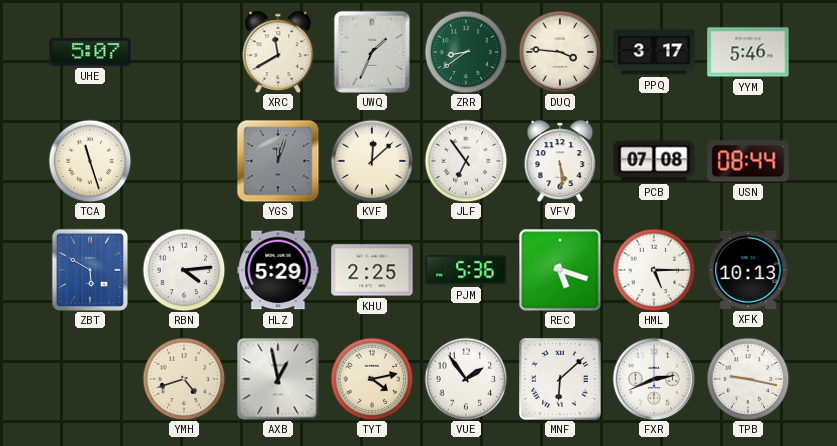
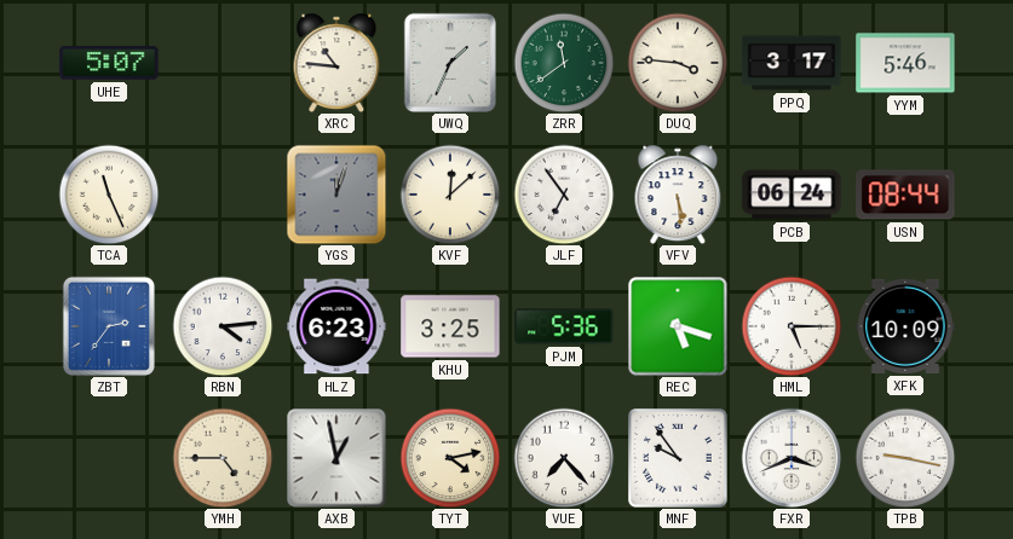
XRC: 11:40 -> 10:46
ZRR: 8:39 -> 11:39
TCA: 11:27 -> 11:26
PCB: 07:08 -> 06:24
ZBT: 5:50 -> 2:36
HLZ: 5:29 -> 6:23
KHU: 2:25 -> 3:25
XFK: 10:13 -> 10:09
YMH: 4:42 -> 4:45
VUE: 1:54 -> 7:23
MNF: 6:08 -> 9:54
FXR: 2:41 -> 3:41
